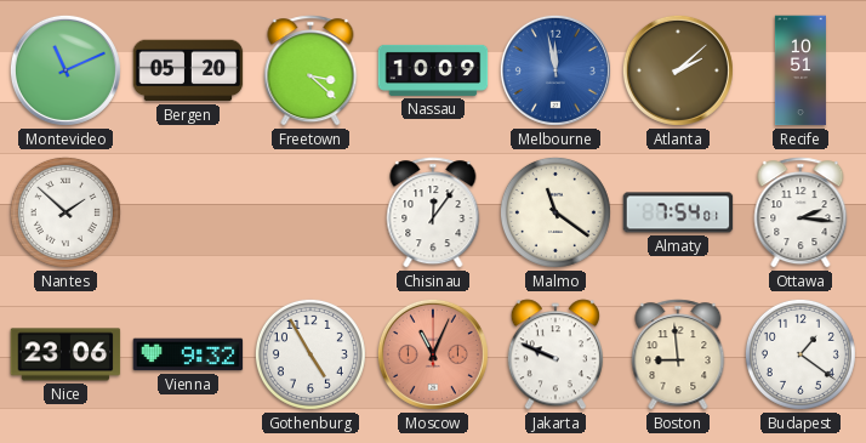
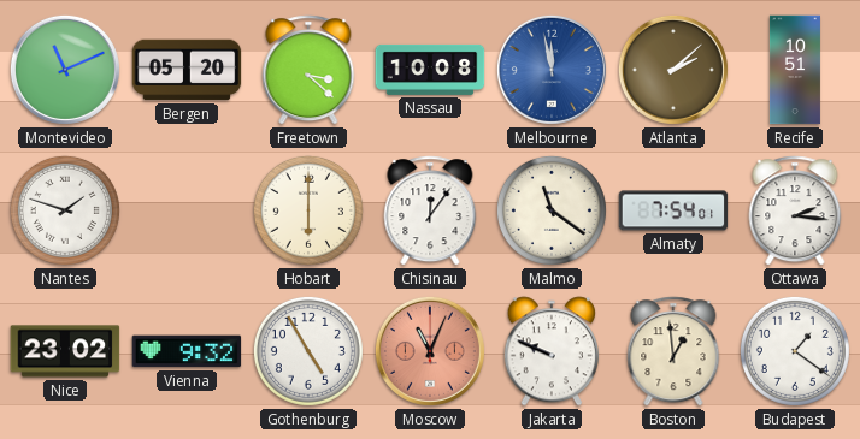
Nassau: 10:09 -> 10:08
Nantes: 1:52 -> 1:48
Hobart: none -> 6:00
Nice: 23:06 -> 23:02
Boston: 8:59 -> 12:59
